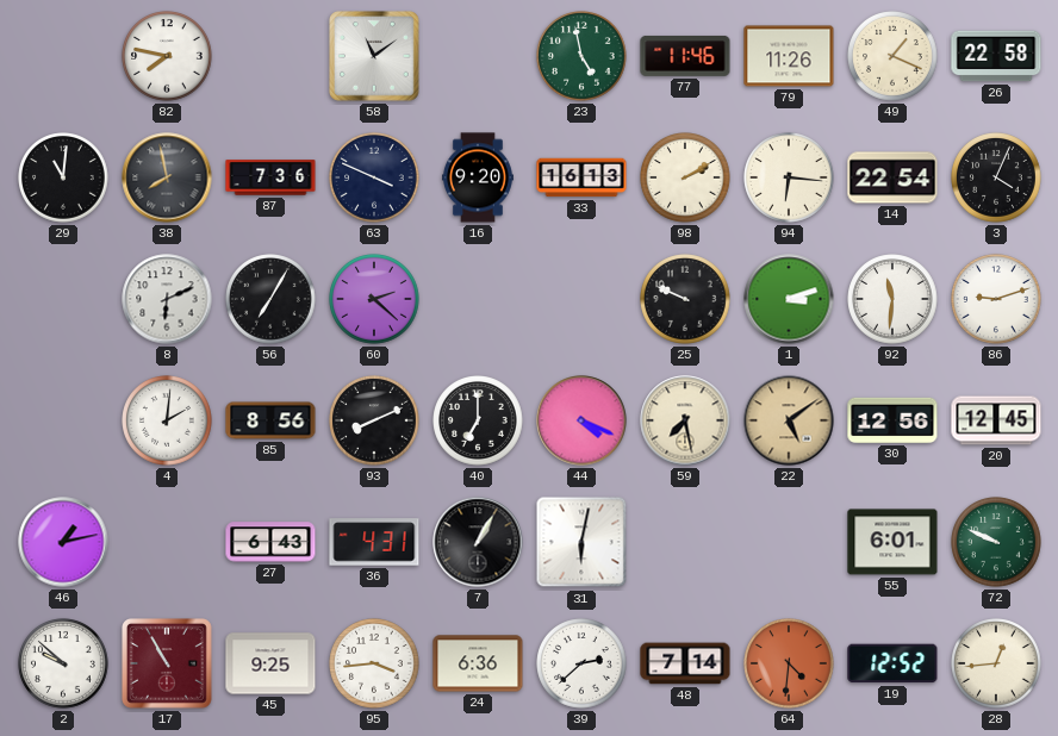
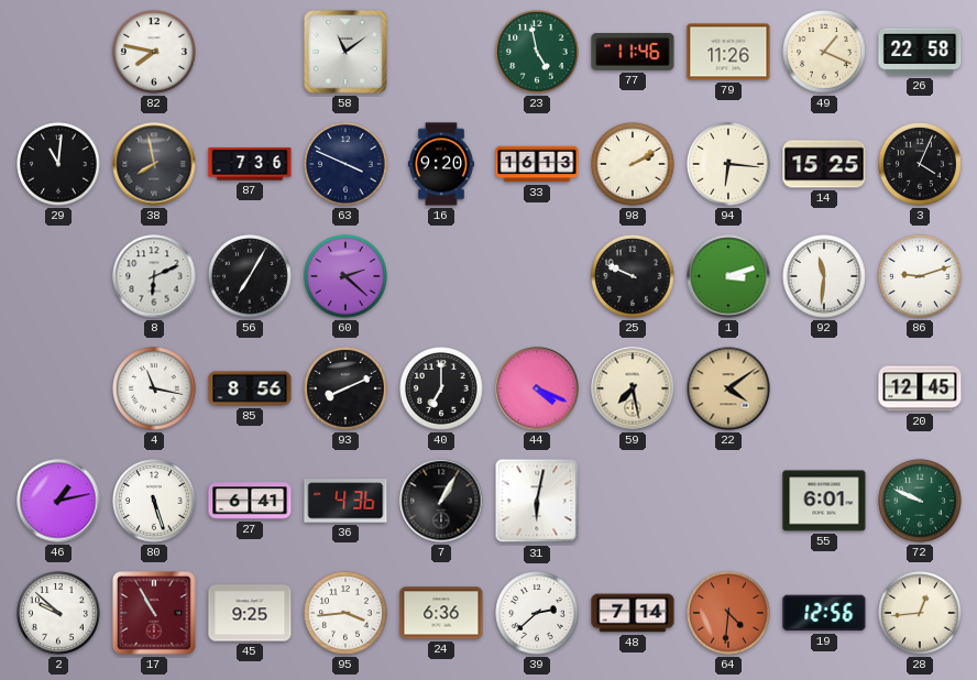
14: 22:54 -> 15:25
4: 2:01 -> 11:17
22: 5:09 -> 4:09
30: 12:56 -> none
80: none -> 5:27
27: 6:43 -> 6:41
36: 4:31 -> 4:36
19: 12:52 -> 12:56
